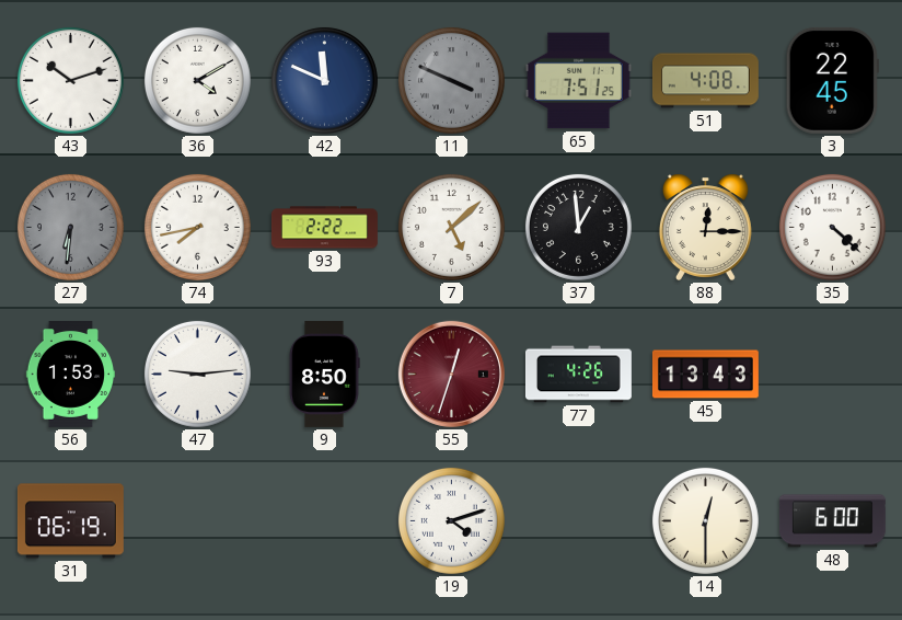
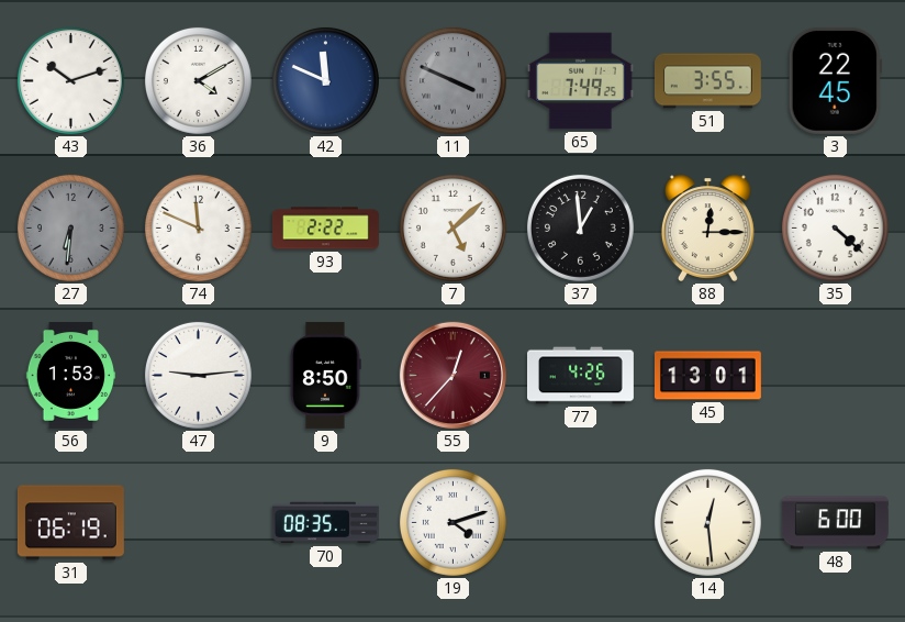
65: 7:51 -> 7:49
51: 4:08 -> 3:55
74: 7:43 -> 11:49
55: 12:33 -> 12:37
45: 13:43 -> 13:01
70: none -> 08:35
14: 12:30 -> 12:29
